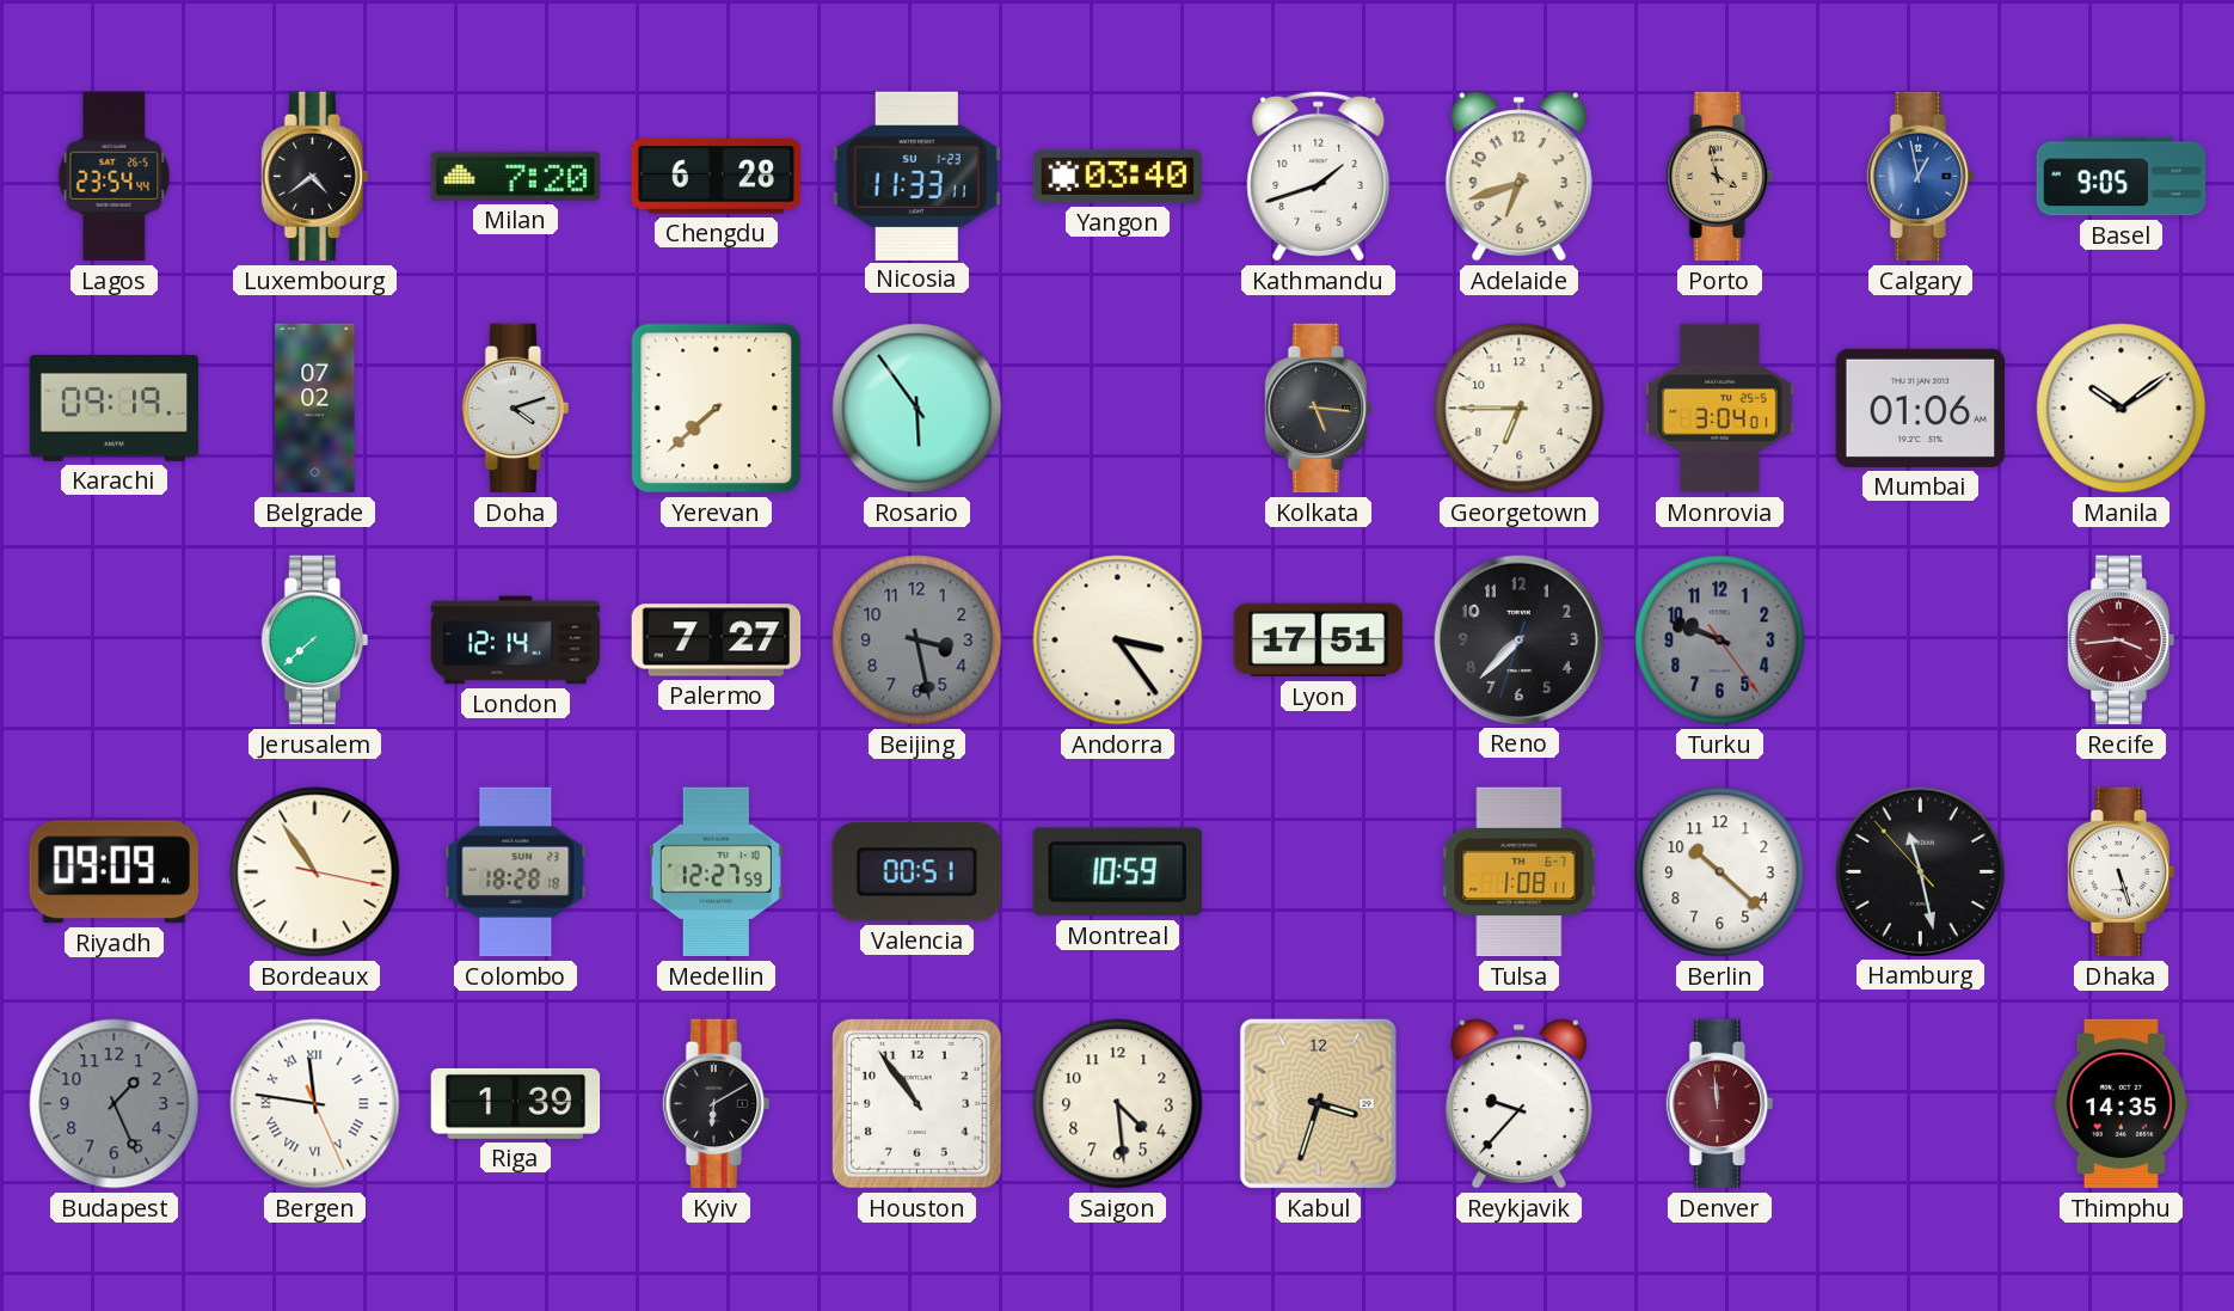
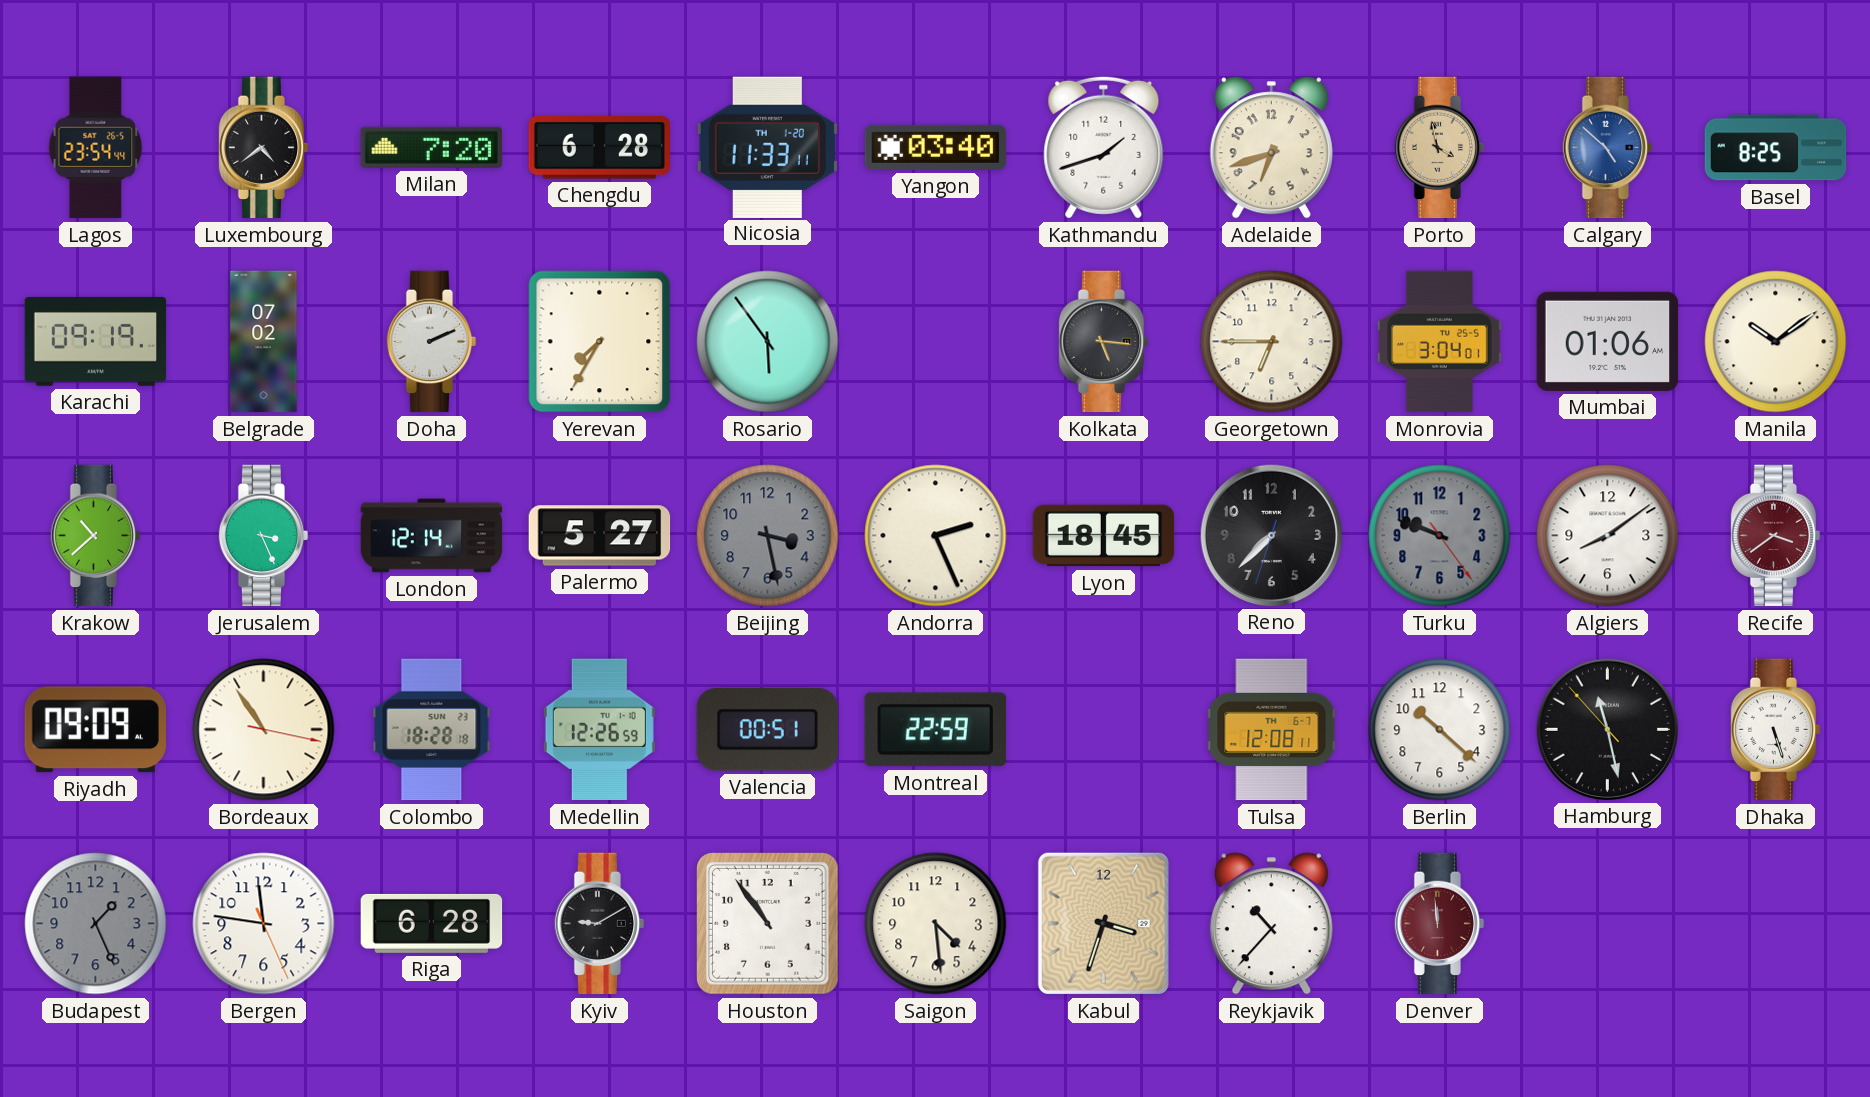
Nicosia date: SU 1-23 -> TH 1-20
Calgary: 12:58 -> 4:52
Basel: 9:05 -> 8:25
Doha: 4:12 -> 2:11
Yerevan: 7:38 -> 7:35
Krakow: none -> 10:38
Jerusalem: 7:38 -> 3:26
Palermo: 7:27 -> 5:27
Andorra: 3:24 -> 2:26
Lyon: 17:51 -> 18:45
Algiers: none -> 8:09
Recife: 3:44 -> 3:39
Medellin: 12:27 -> 12:26
Montreal: 10:59 -> 22:59
Tulsa: 1:08 -> 12:08
Bergen numerals: Roman -> Arabic
Riga: 1:39 -> 6:28
Kyiv: 6:10 -> 9:10
Reykjavik: 9:37 -> 10:37
Thimphu: 14:35 -> none
